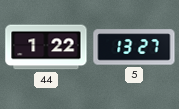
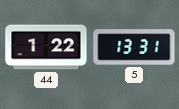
5: 13:27 -> 13:31
